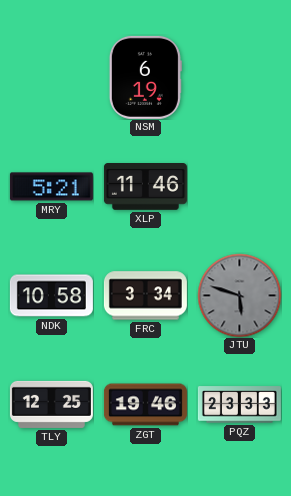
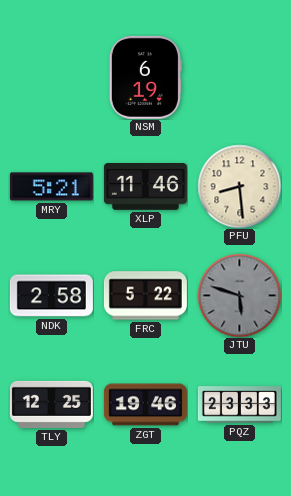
PFU: none -> 8:29
NDK: 10:58 -> 2:58
FRC: 3:34 -> 5:22
